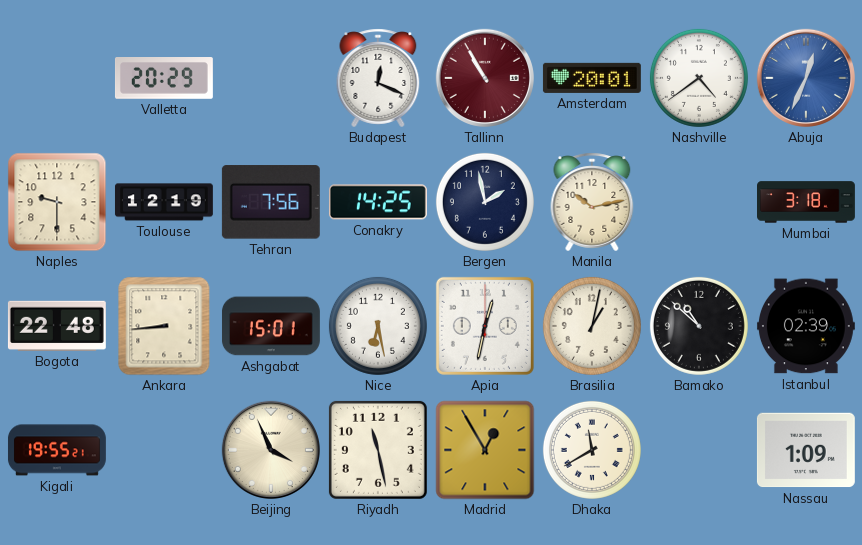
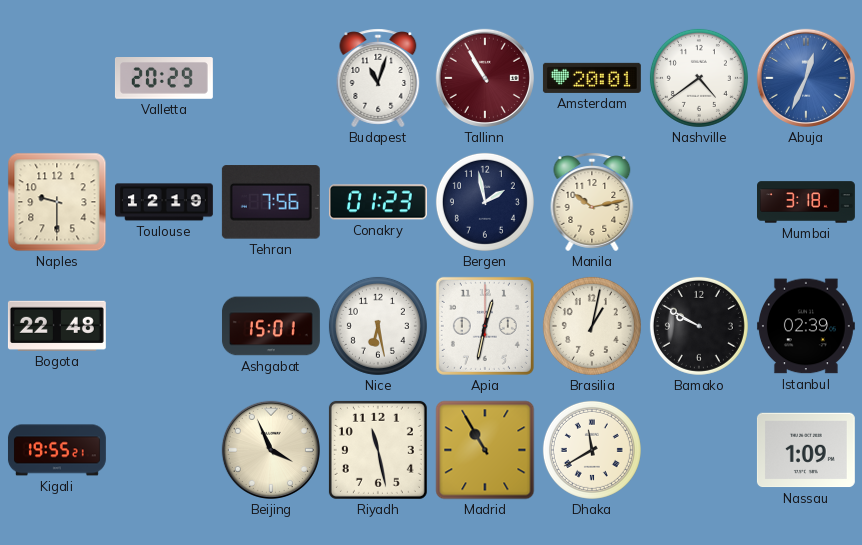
Budapest: 12:19 -> 11:03
Conakry: 14:25 -> 01:23
Ankara: 8:44 -> none
Bamako: 10:52 -> 9:50
Madrid: 12:55 -> 10:55
